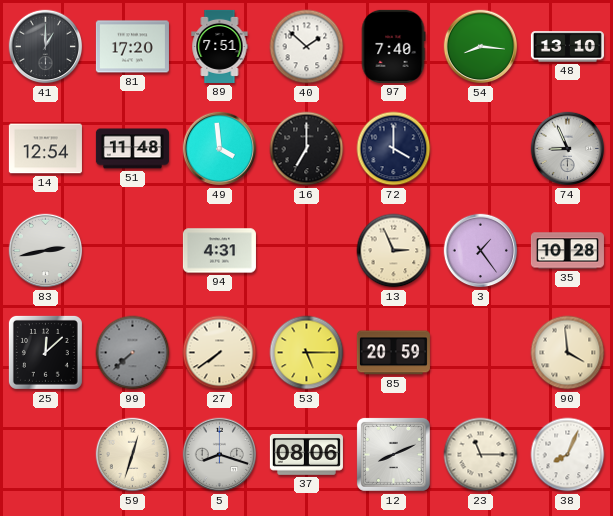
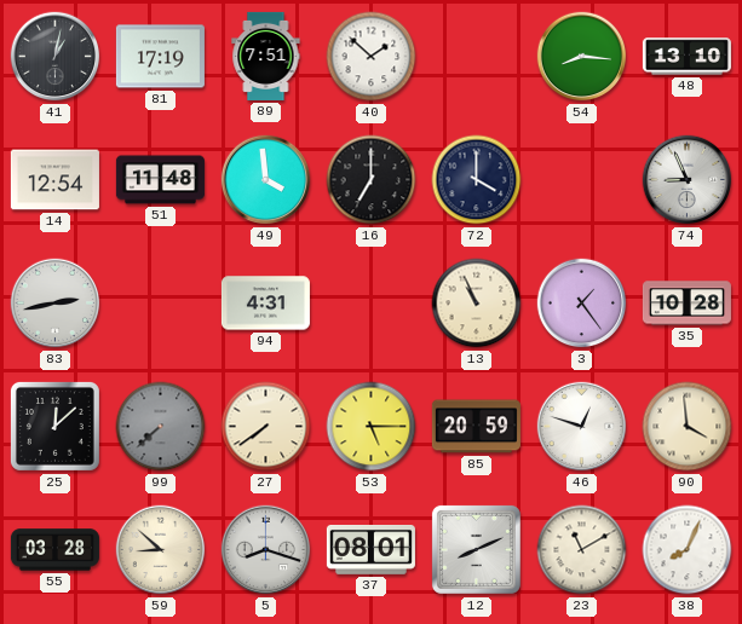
41: 1:00 -> 1:02
81: 17:20 -> 17:19
97: 7:40 -> none
13: 2:56 -> 10:56
46: none -> 12:48
55: none -> 03:28
59: 12:33 -> 8:52
37: 08:06 -> 08:01
23: 11:15 -> 11:10
